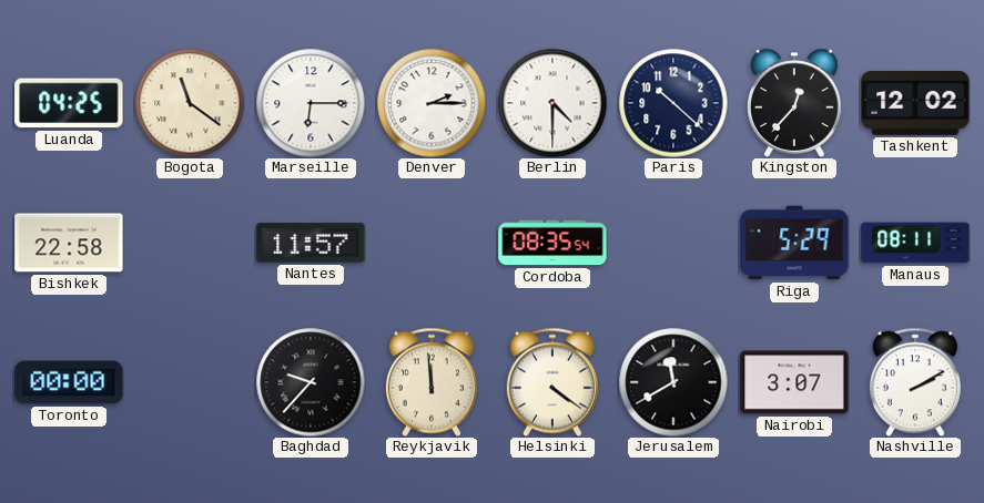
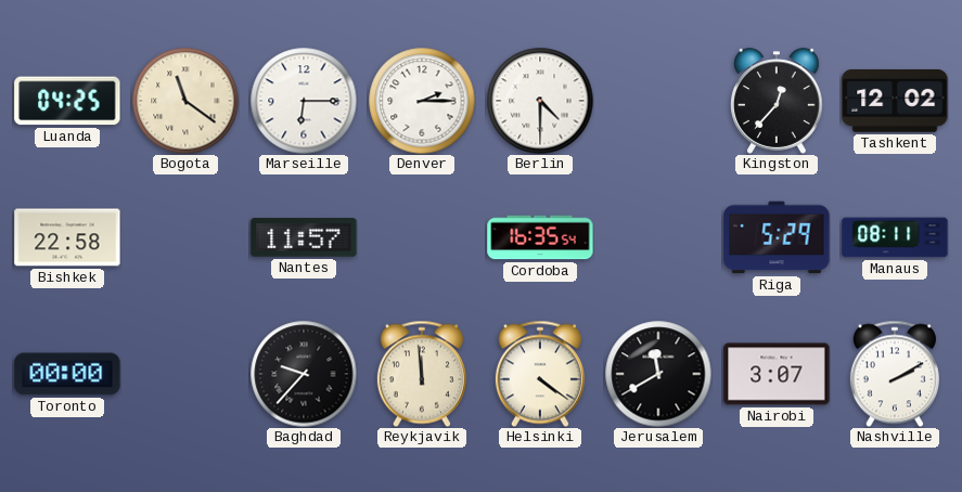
Paris: 10:22 -> none
Cordoba: 08:35 -> 16:35
